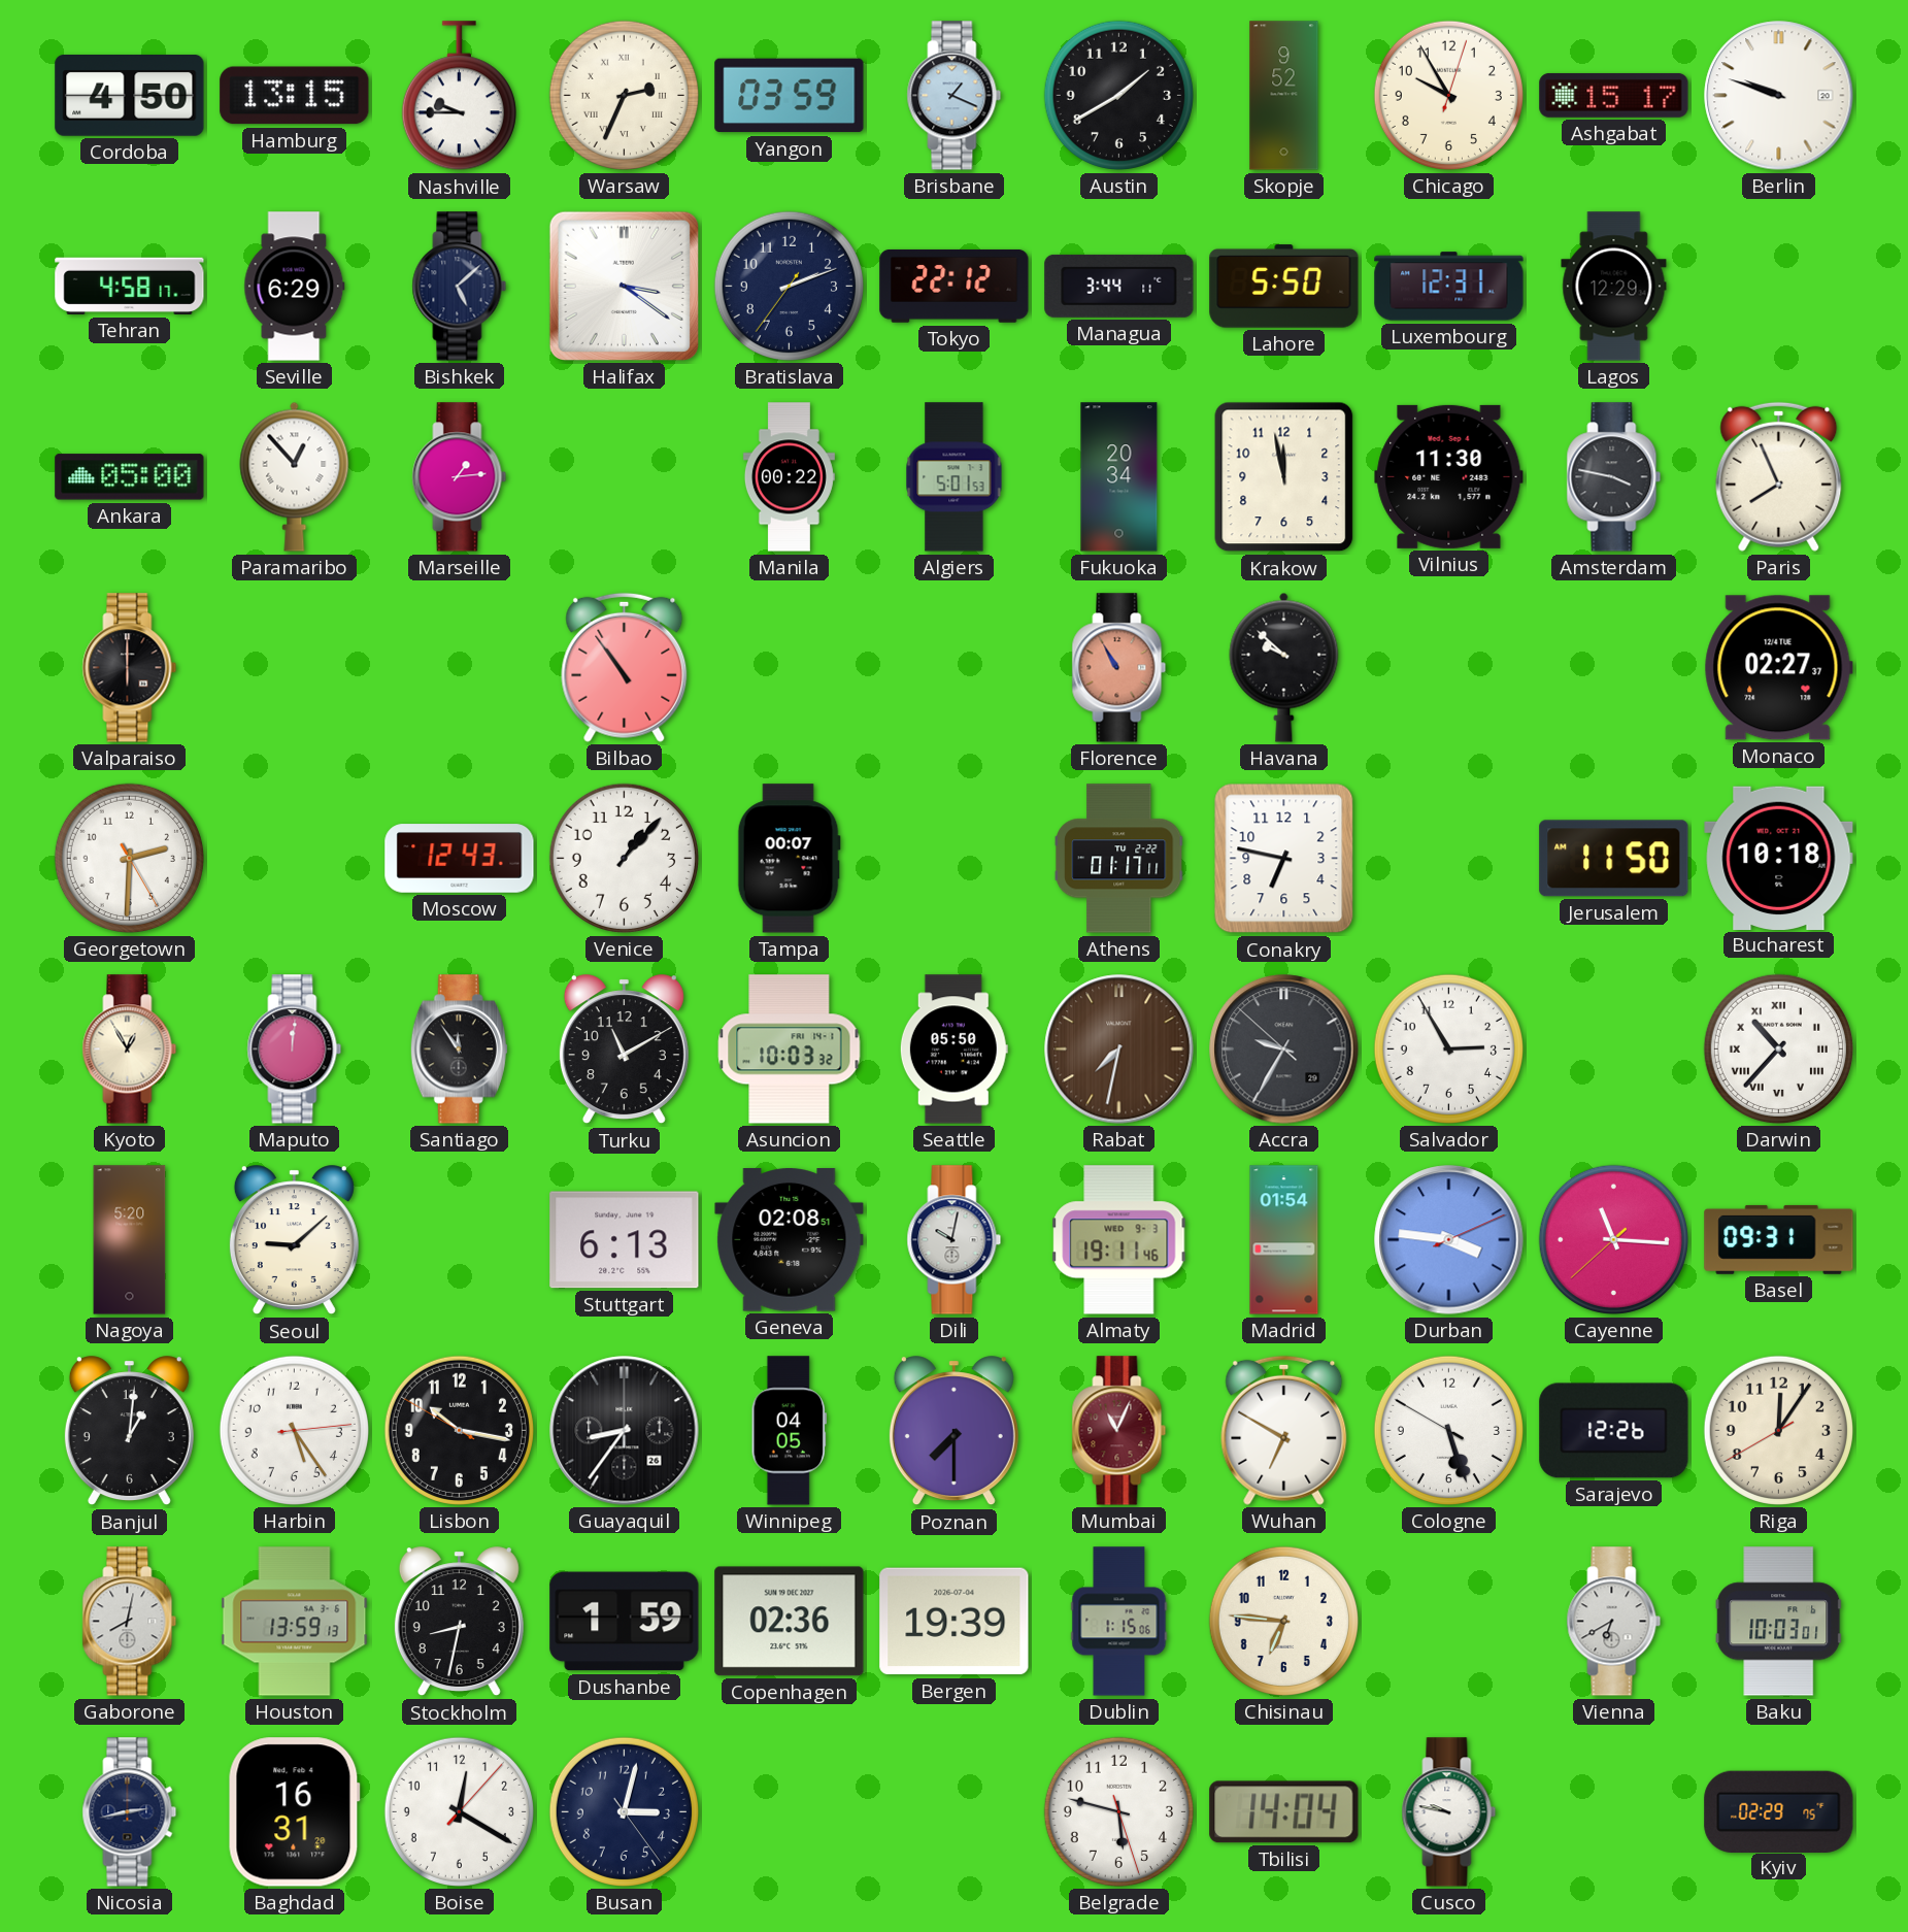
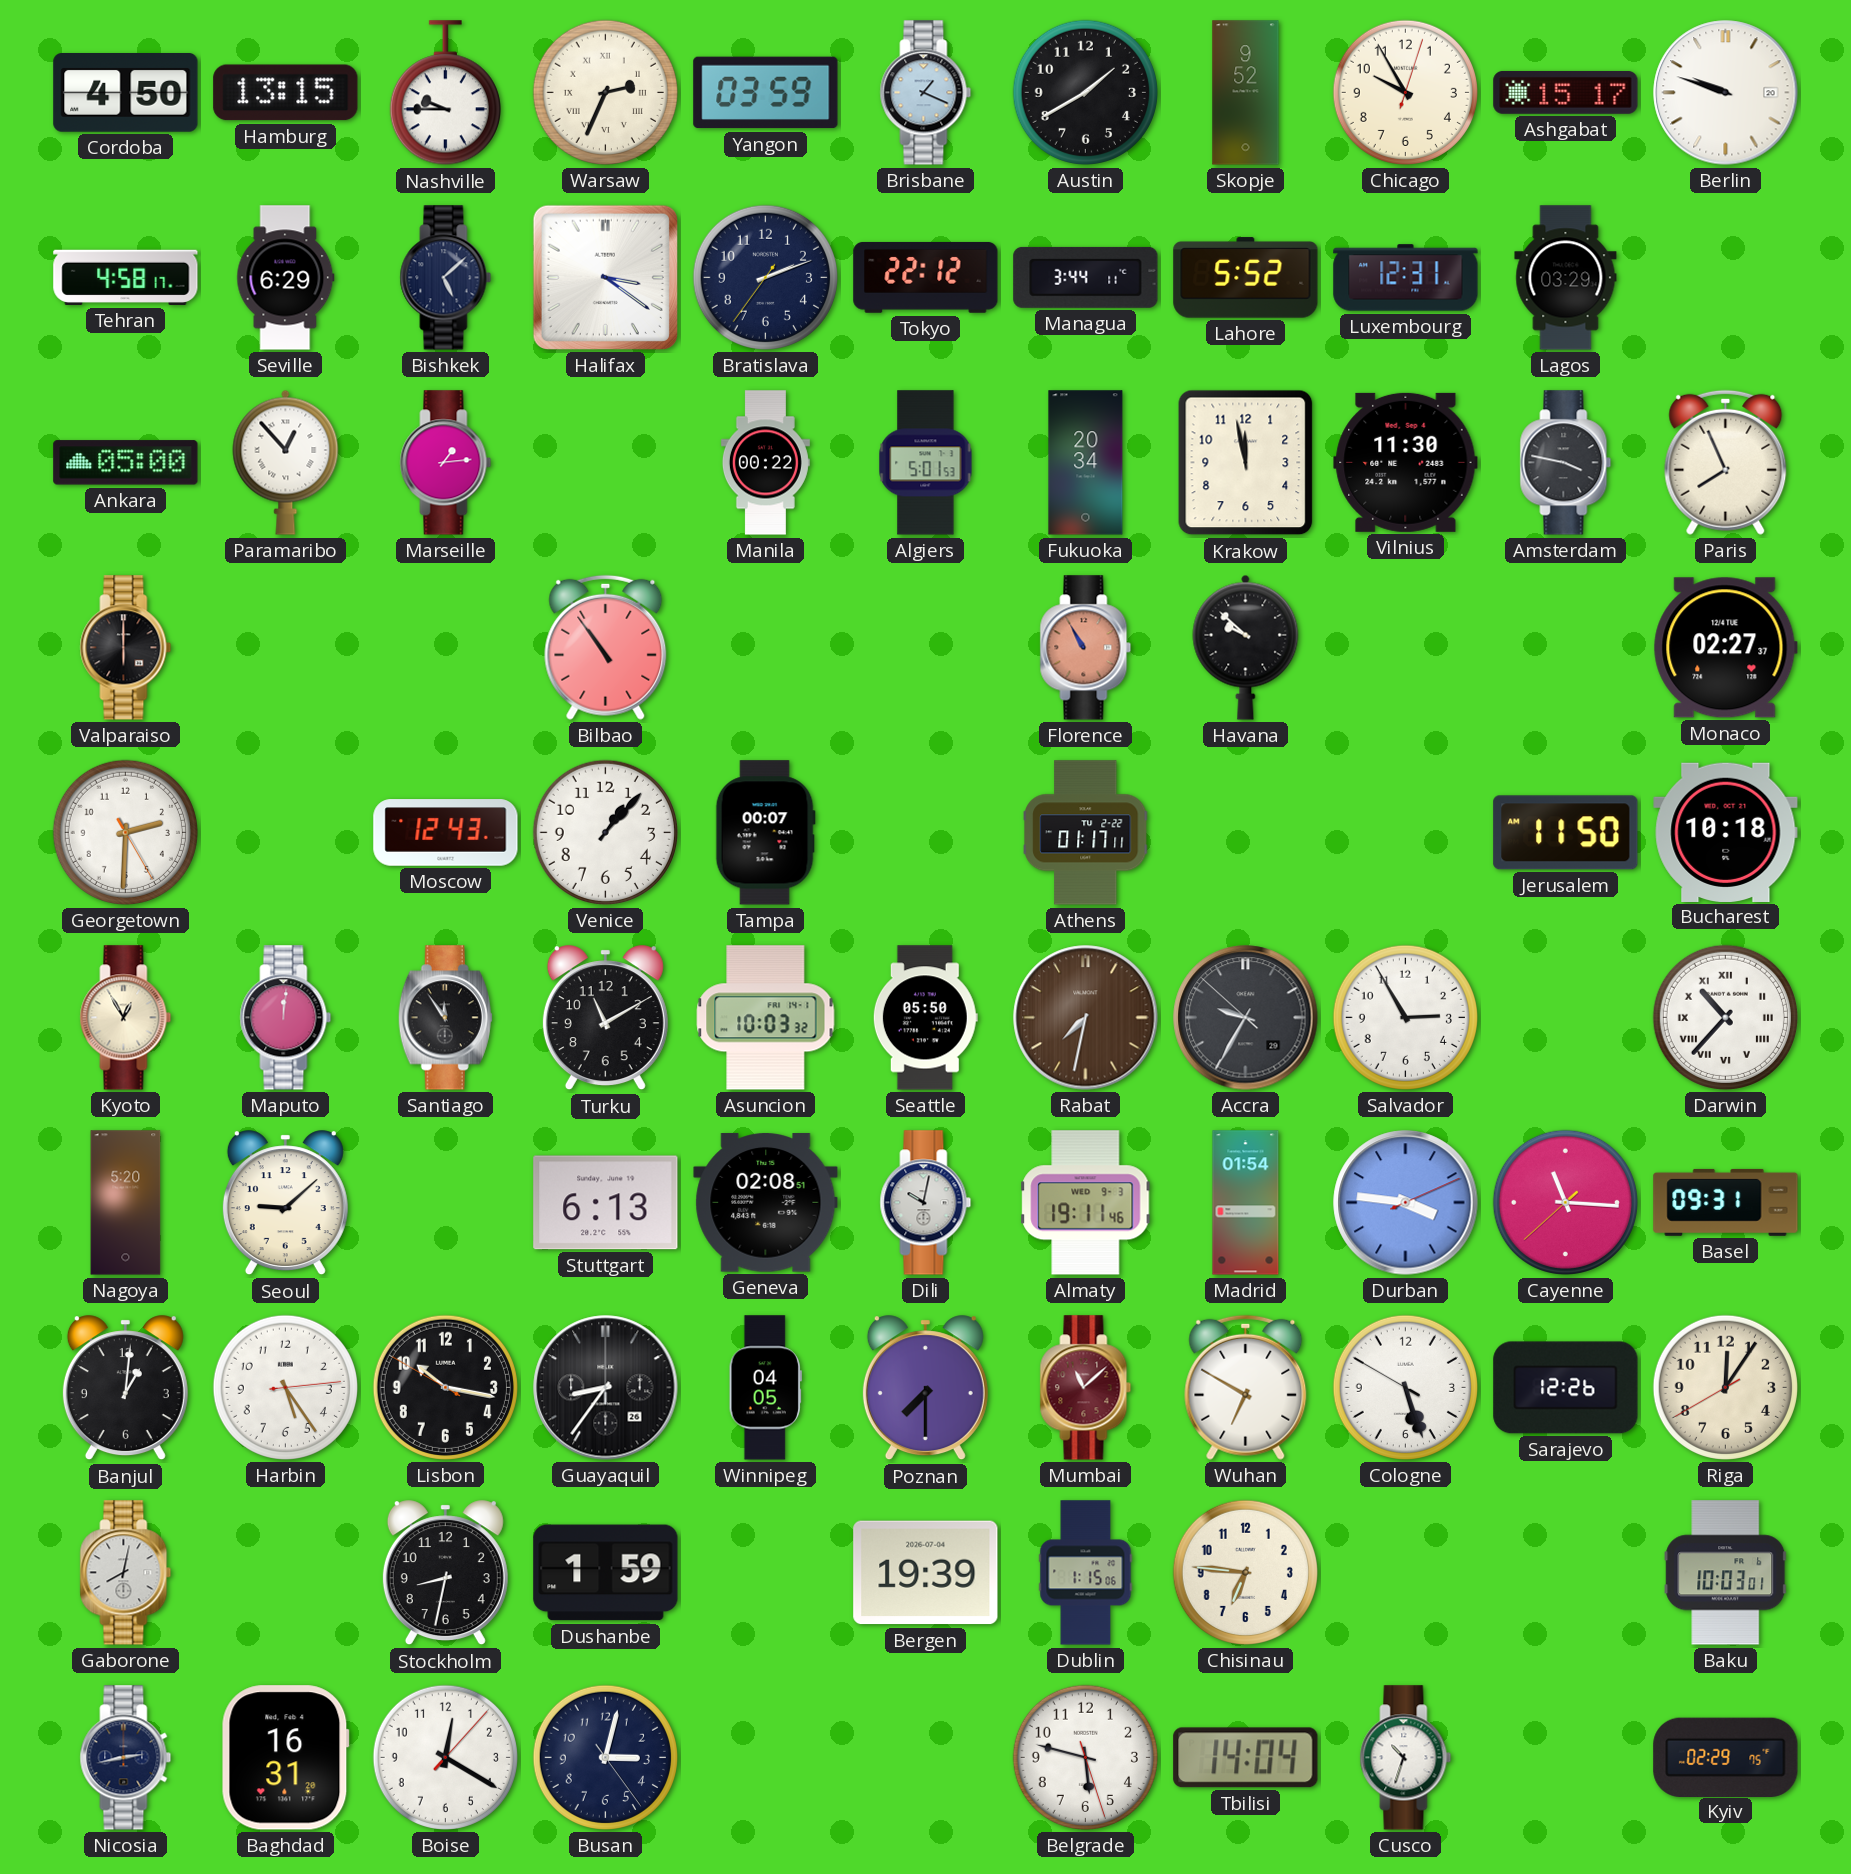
Lahore: 5:50 -> 5:52
Lagos: 12:29 -> 03:29
Conakry: 6:47 -> none
Mumbai: 11:04 -> 11:08
Houston: 13:59 -> none
Copenhagen: 02:36 -> none
Vienna: 6:40 -> none
Cusco: 9:47 -> 10:33
